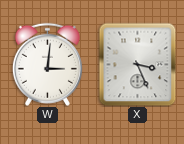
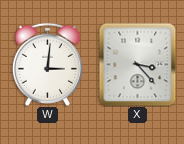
X: 3:26 -> 3:23
